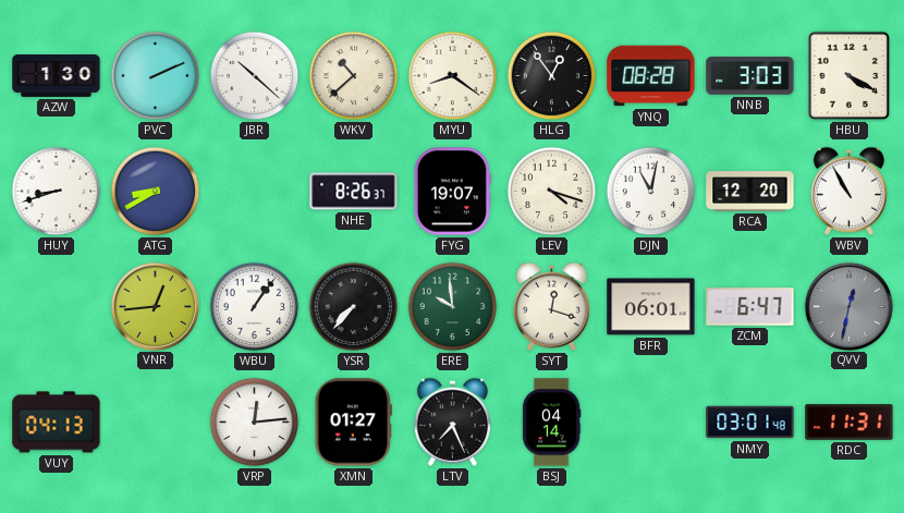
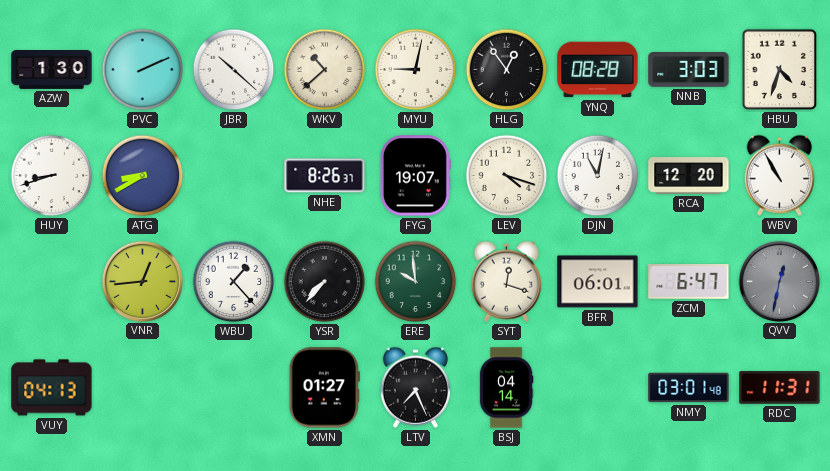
MYU: 8:21 -> 9:02
HBU: 4:20 -> 4:33
WBU: 1:06 -> 1:23
VRP: 12:14 -> none
